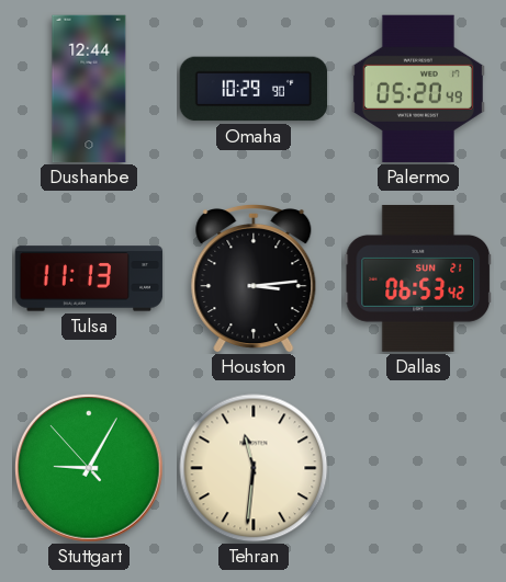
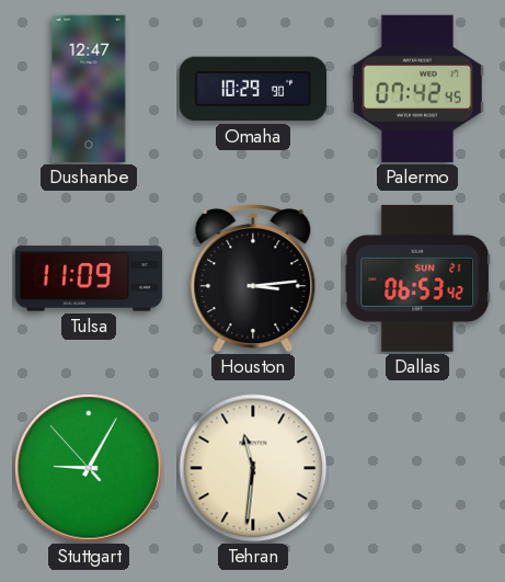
Dushanbe: 12:44 -> 12:47
Palermo: 05:20 -> 07:42
Tulsa: 11:13 -> 11:09
